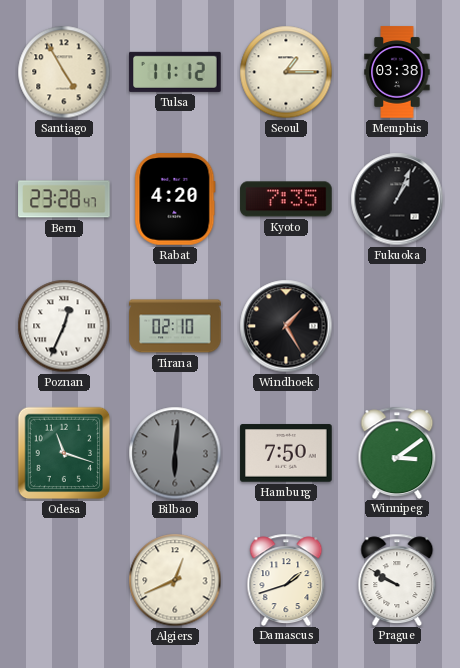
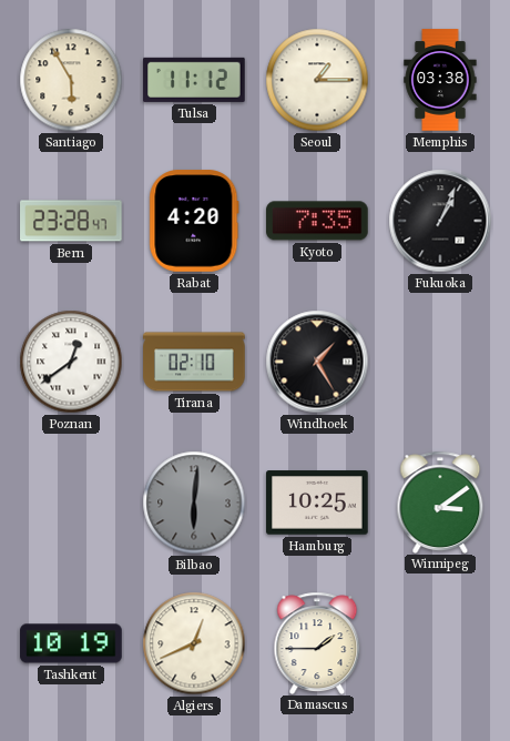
Santiago: 4:55 -> 5:55
Poznan: 12:34 -> 12:39
Odesa: 11:18 -> none
Hamburg: 7:50 -> 10:25
Tashkent: none -> 10:19
Damascus: 1:42 -> 1:45
Prague: 9:50 -> none
